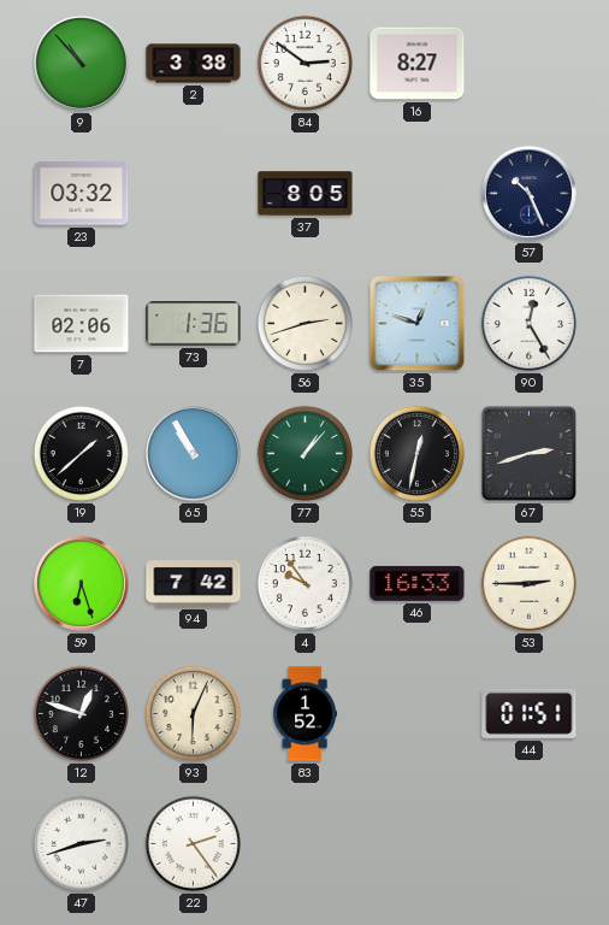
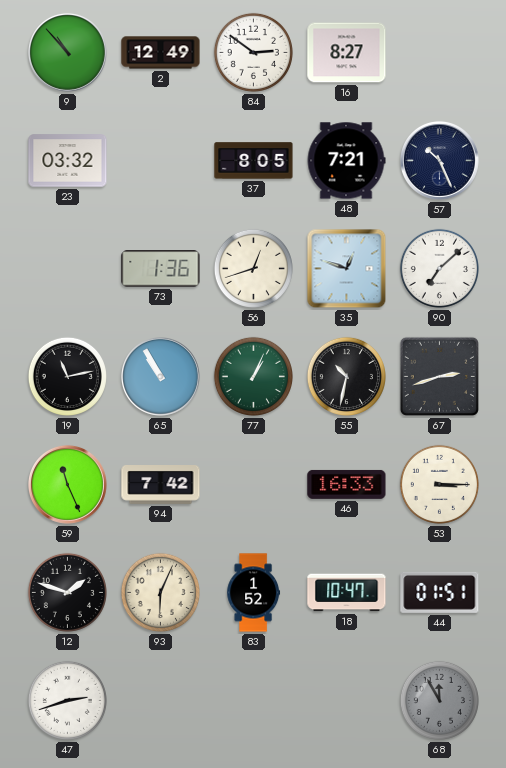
2: 3:38 -> 12:49
48: none -> 7:21
7: 02:06 -> none
56: 2:42 -> 12:42
90: 12:25 -> 7:08
19: 1:38 -> 11:13
77: 1:07 -> 1:04
55: 12:32 -> 10:32
59: 6:27 -> 11:26
4: 9:54 -> none
53: 2:45 -> 3:15
12: 12:48 -> 1:48
18: none -> 10:47
22: 2:24 -> none
68: none -> 11:55
